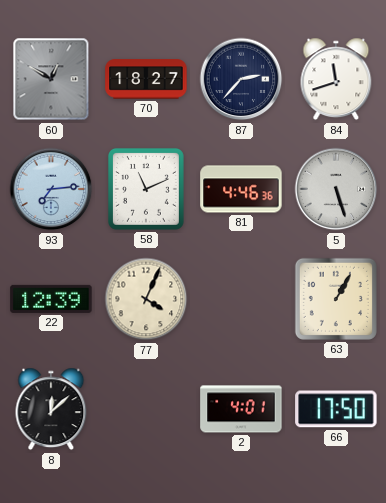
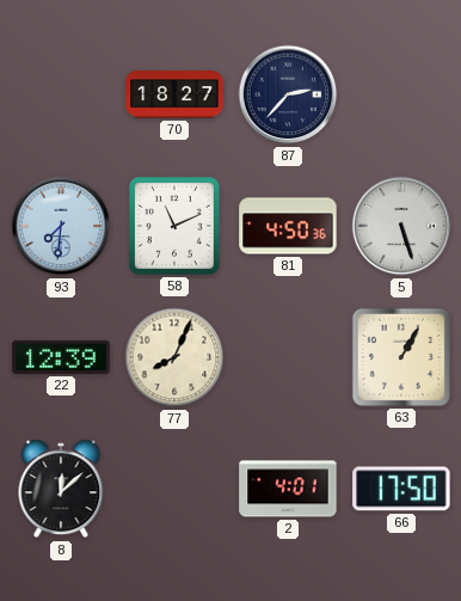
60: 12:50 -> none
84: 11:42 -> none
93: 7:14 -> 7:31
81: 4:46 -> 4:50
77: 4:04 -> 8:04
